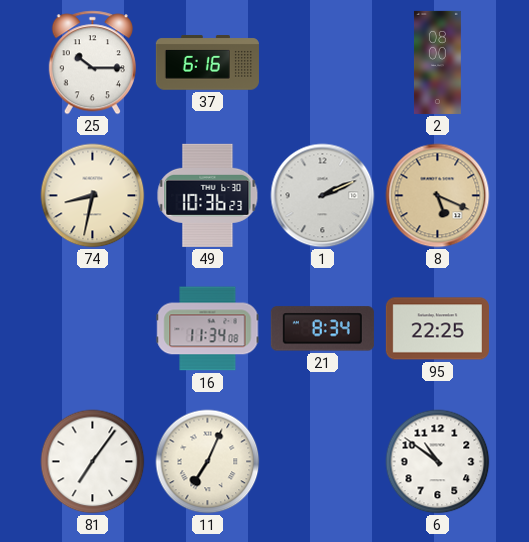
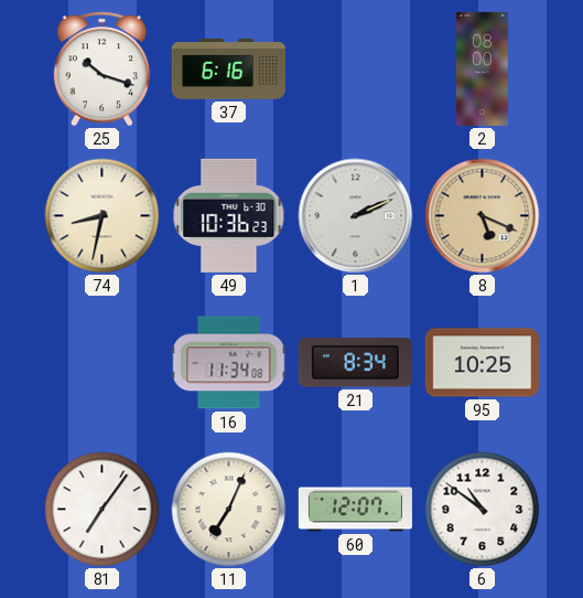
25: 10:15 -> 10:18
95: 22:25 -> 10:25
60: none -> 12:07
